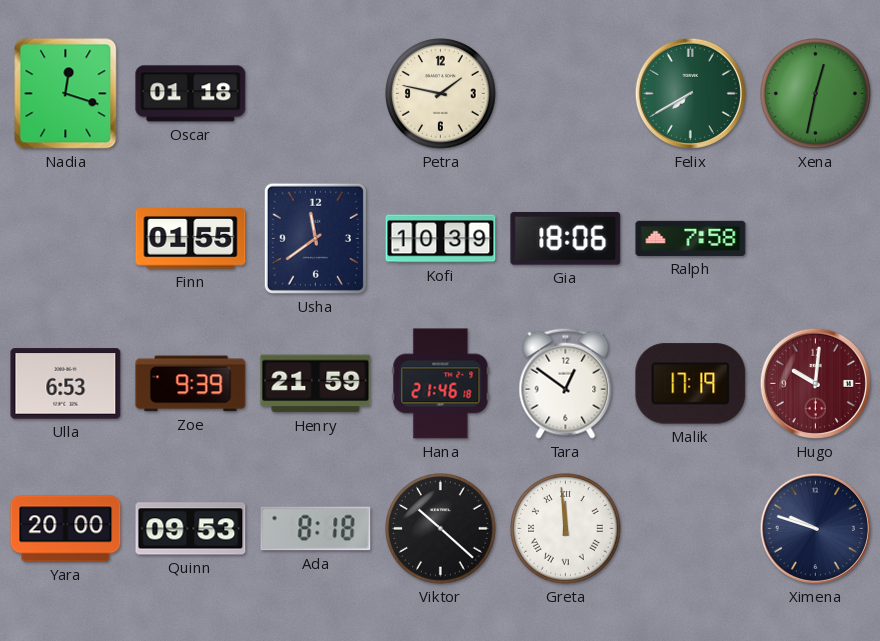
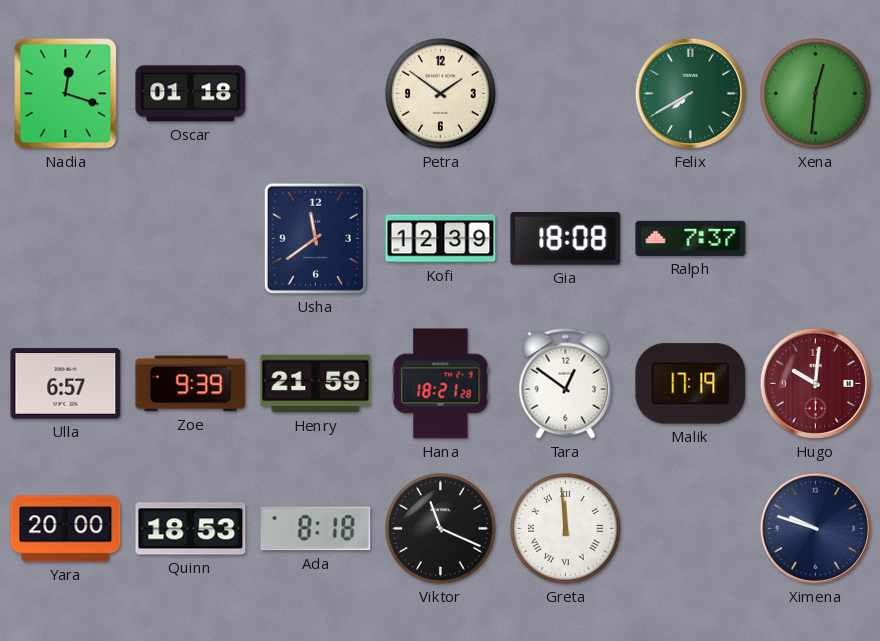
Petra: 1:47 -> 1:51
Xena: 12:32 -> 12:31
Finn: 01:55 -> none
Kofi: 10:39 -> 12:39
Gia: 18:06 -> 18:08
Ralph: 7:58 -> 7:37
Ulla: 6:53 -> 6:57
Hana: 21:46 -> 18:21
Quinn: 09:53 -> 18:53
Viktor: 10:22 -> 11:19
